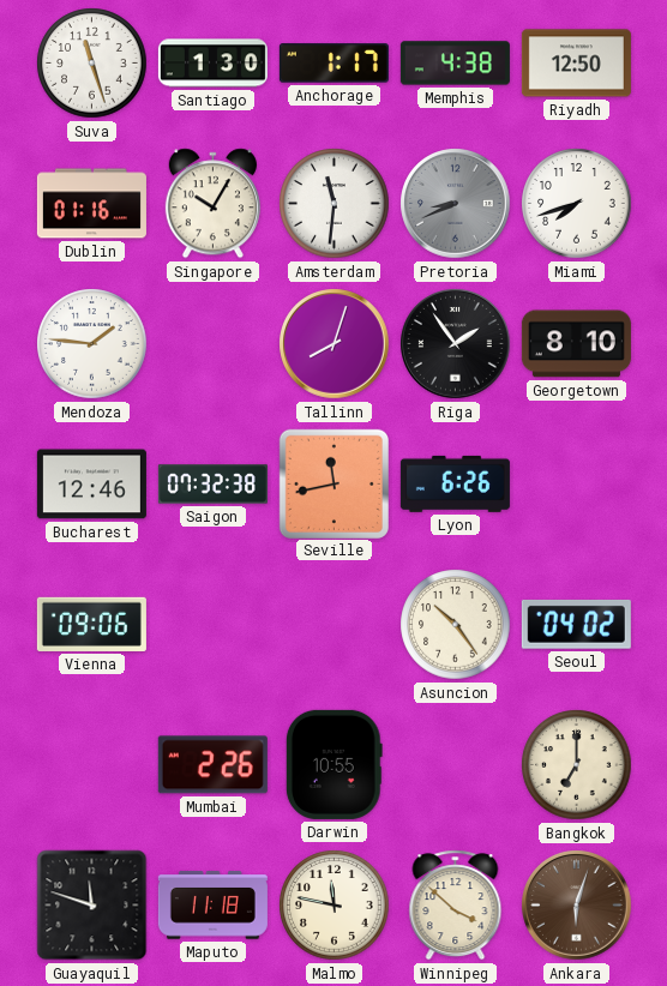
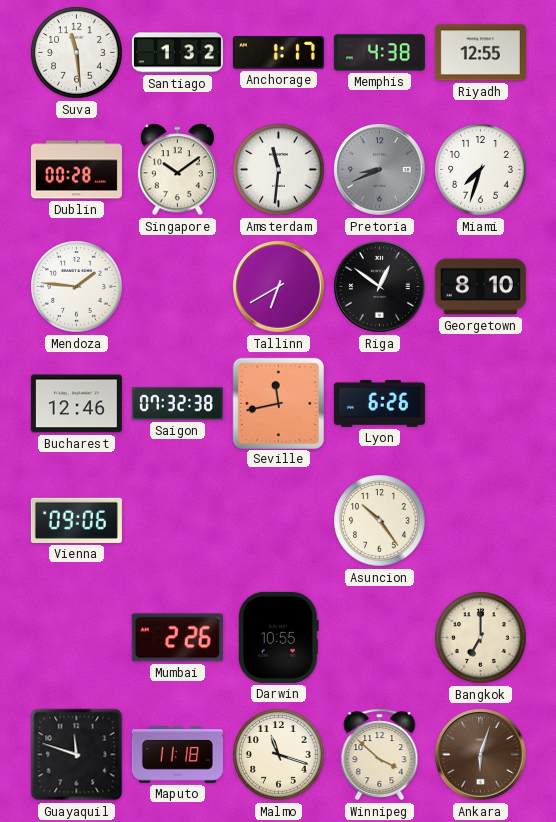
Suva: 11:27 -> 11:29
Santiago: 1:30 -> 1:32
Riyadh: 12:50 -> 12:55
Dublin: 01:16 -> 00:28
Singapore: 10:05 -> 10:09
Miami: 7:42 -> 7:33
Tallinn: 8:03 -> 6:40
Riga: 1:54 -> 12:51
Seoul: 04:02 -> none
Malmo: 11:47 -> 11:18
